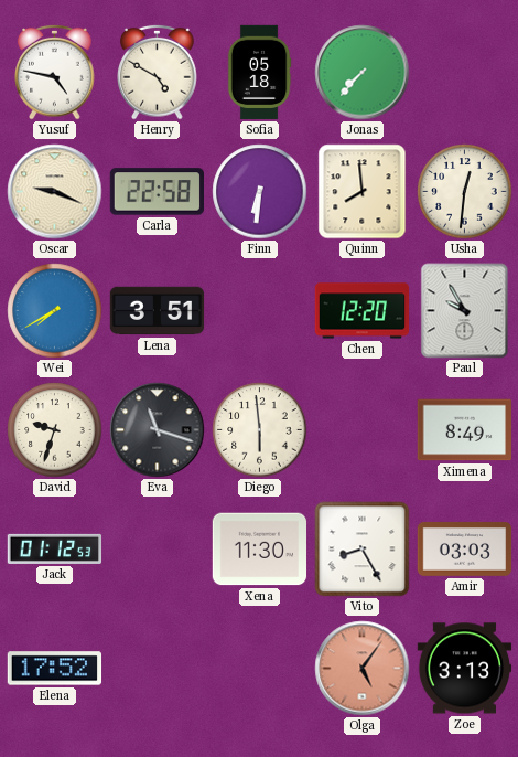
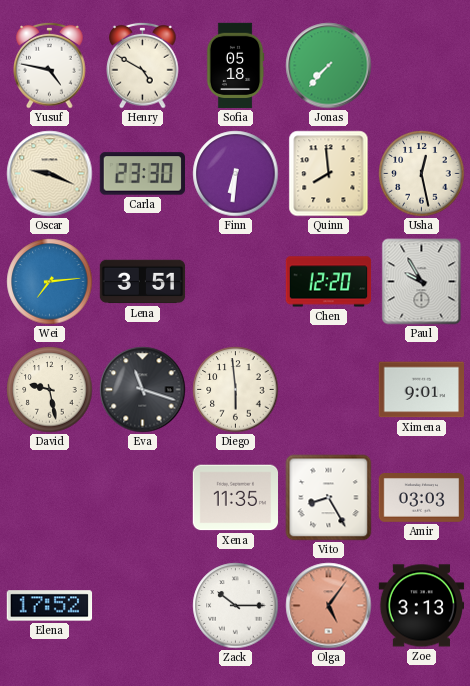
Carla: 22:58 -> 23:30
Usha: 12:31 -> 12:28
Wei: 7:40 -> 7:14
David: 9:33 -> 9:28
Ximena: 8:49 -> 9:01
Jack: 01:12 -> none
Xena: 11:30 -> 11:35
Zack: none -> 10:15
